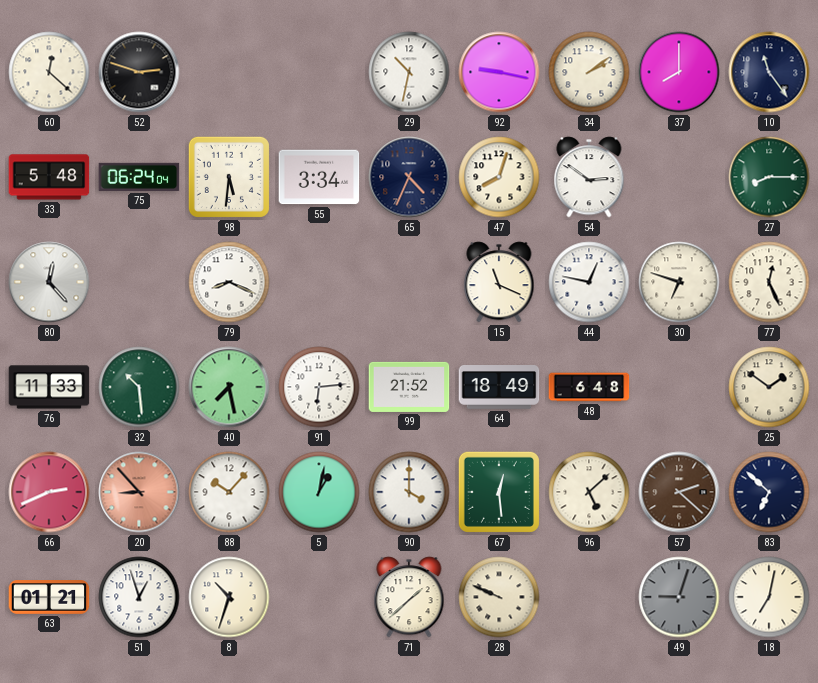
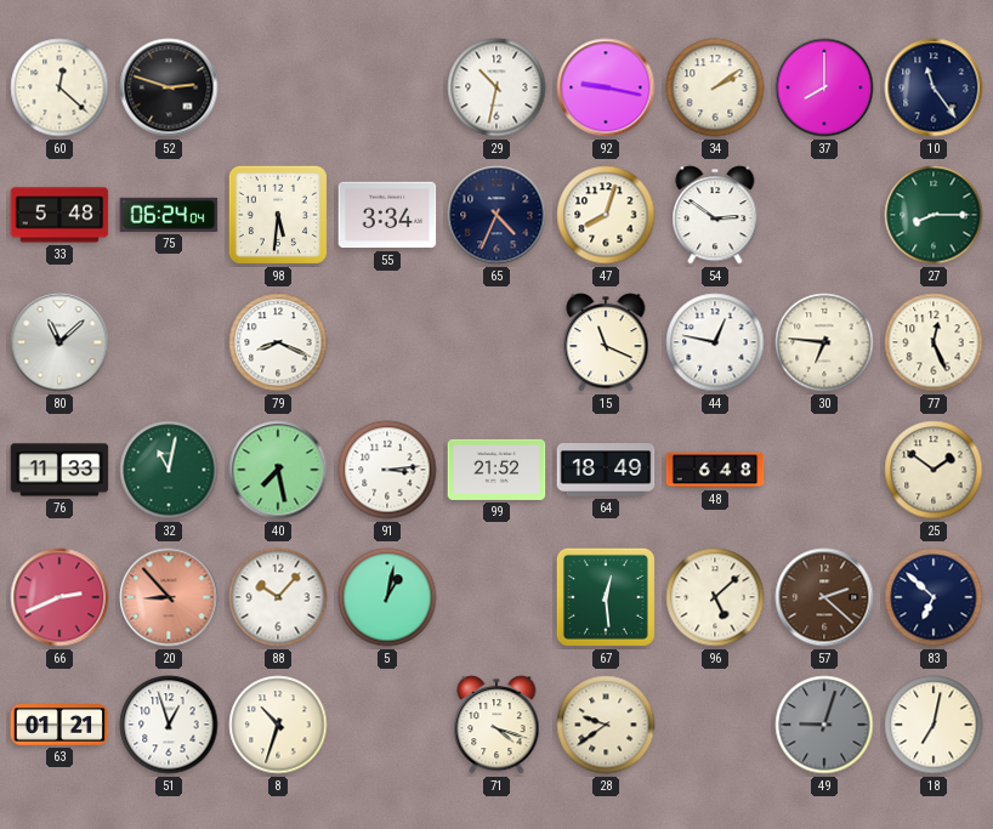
80: 12:23 -> 11:08
30: 6:48 -> 6:46
32: 10:29 -> 11:02
91: 6:14 -> 3:14
90: 4:00 -> none
71: 1:38 -> 4:18
28: 9:49 -> 9:39
